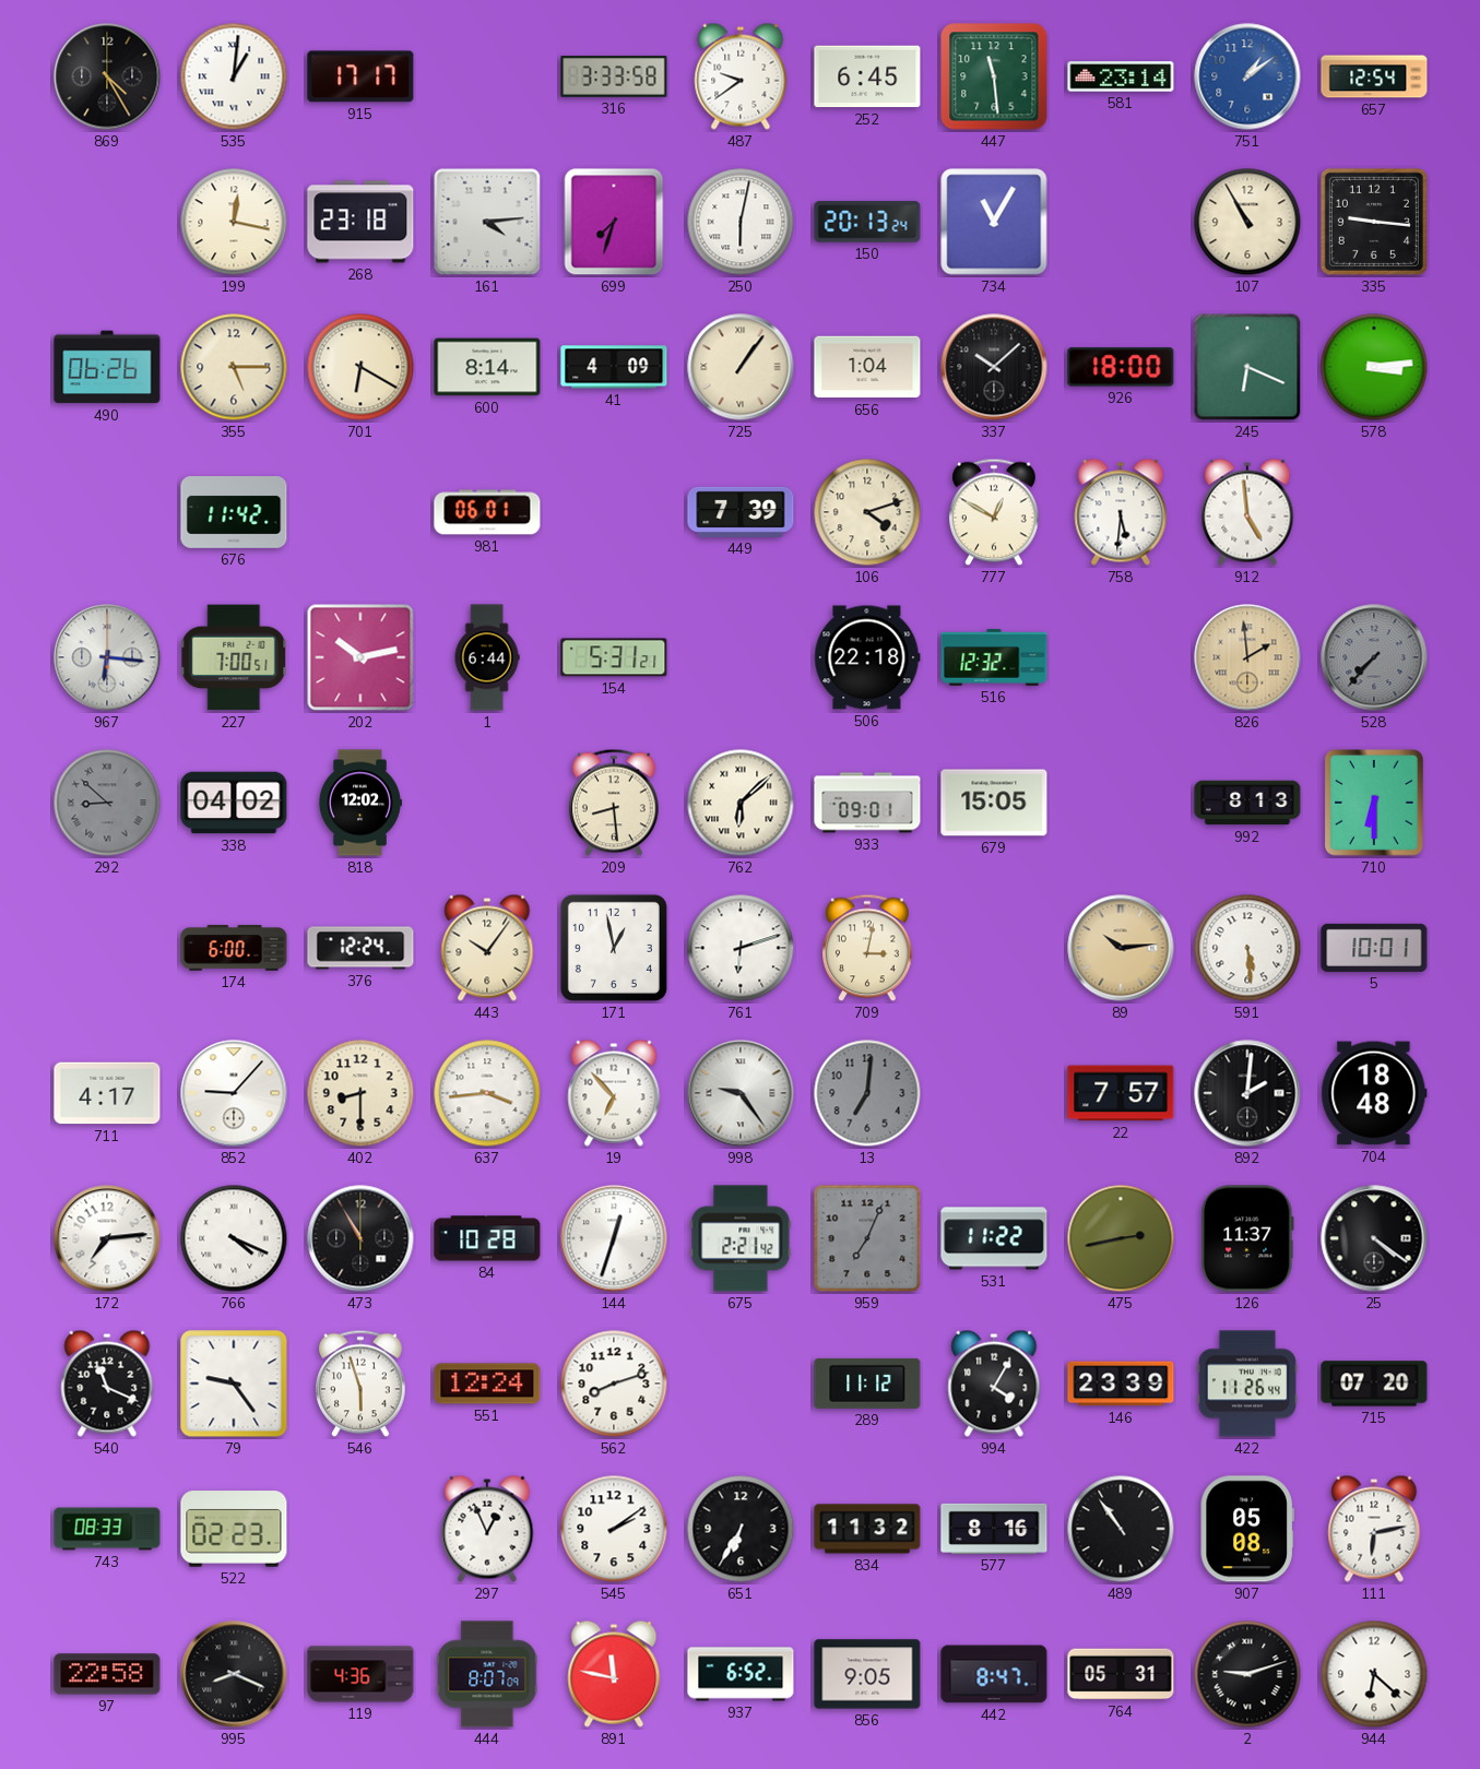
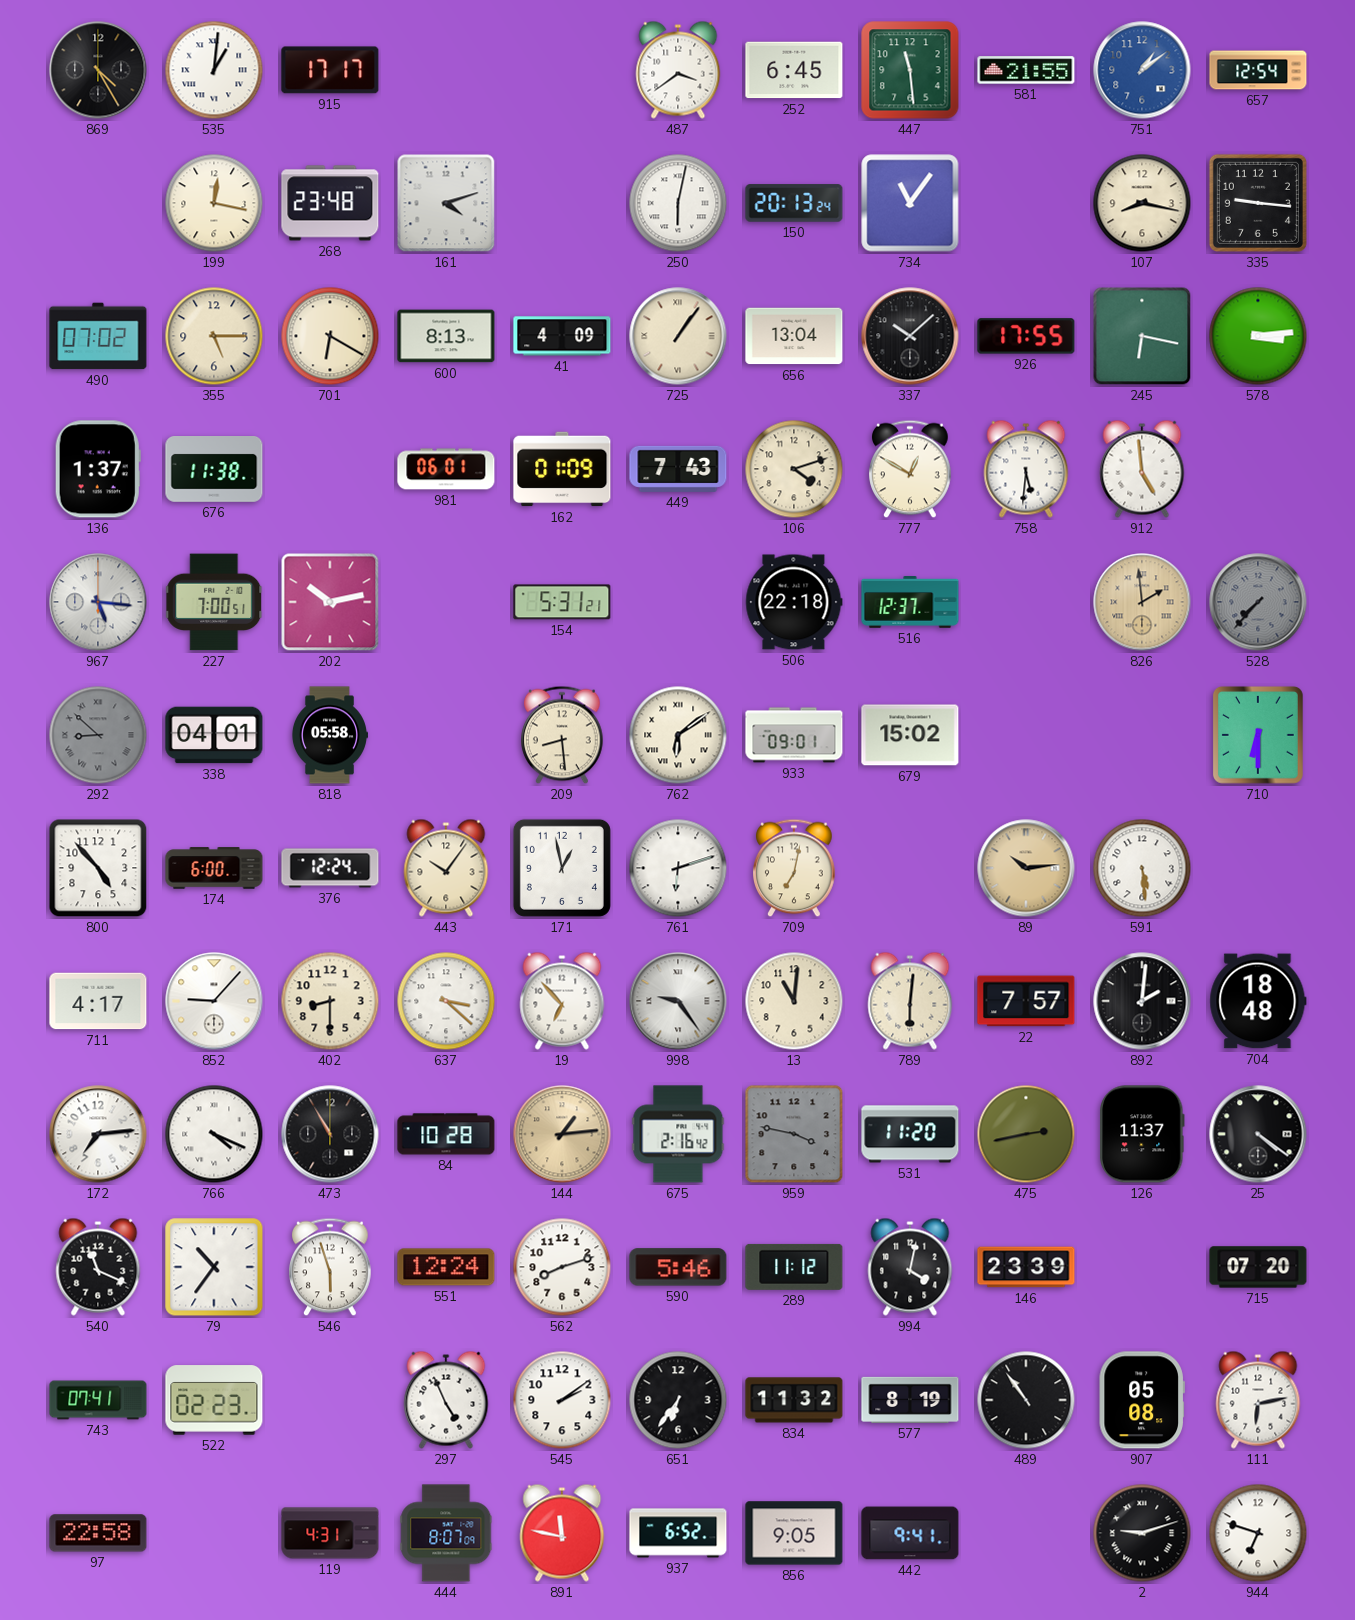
316: 3:33 -> none
487: 9:39 -> 3:39
581: 23:14 -> 21:55
268: 23:18 -> 23:48
161: 4:14 -> 4:12
699: 7:33 -> none
734: 11:05 -> 11:06
107: 10:55 -> 8:17
490: 06:26 -> 07:02
600: 8:14 -> 8:13
656: 1:04 -> 13:04
926: 18:00 -> 17:55
245: 6:19 -> 6:17
136: none -> 1:37
676: 11:42 -> 11:38
162: none -> 01:09
449: 7:39 -> 7:43
967: 6:16 -> 5:16
1: 6:44 -> none
516: 12:32 -> 12:37
338: 04:02 -> 04:01
818: 12:02 -> 05:58
762: 6:08 -> 6:09
679: 15:05 -> 15:02
992: 8:13 -> none
800: none -> 4:53
709: 3:02 -> 7:02
5: 10:01 -> none
637: 3:44 -> 3:22
13: 7:01 -> 11:01
13 dial: grey -> cream
789: none -> 6:01
144: 12:33 -> 1:14
144 dial: white -> champagne
675: 2:21 -> 2:16
959: 7:04 -> 3:47
531: 11:22 -> 11:20
79: 9:24 -> 10:36
590: none -> 5:46
994: 4:05 -> 4:02
422: 11:26 -> none
743: 08:33 -> 07:41
297: 12:56 -> 4:56
651: 6:35 -> 6:36
577: 8:16 -> 8:19
995: 8:19 -> none
119: 4:36 -> 4:31
442: 8:47 -> 9:41
764: 05:31 -> none
944: 6:22 -> 6:48
